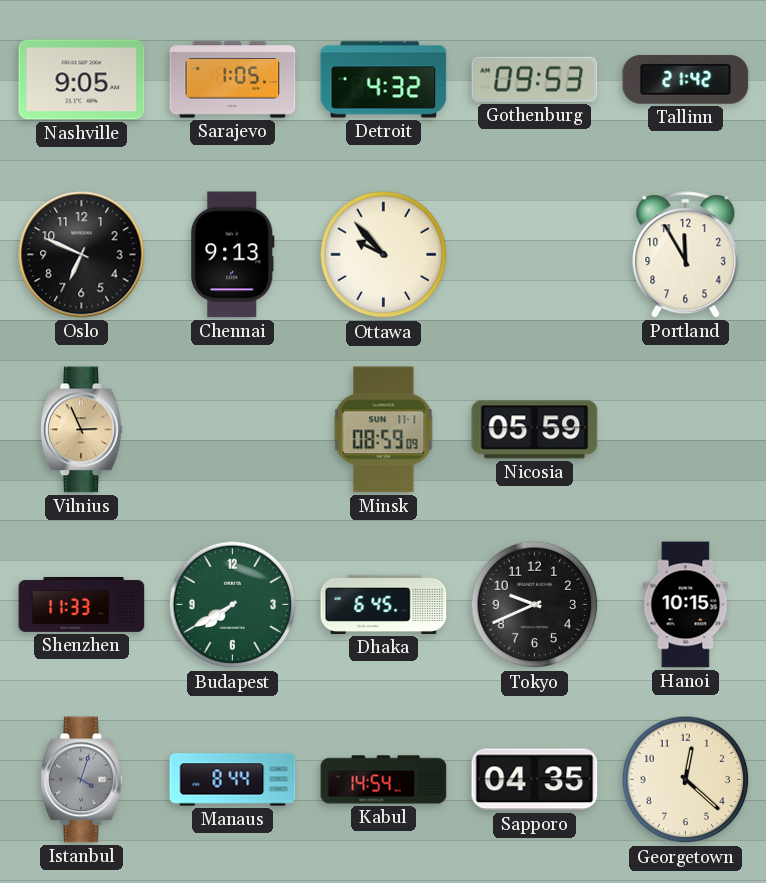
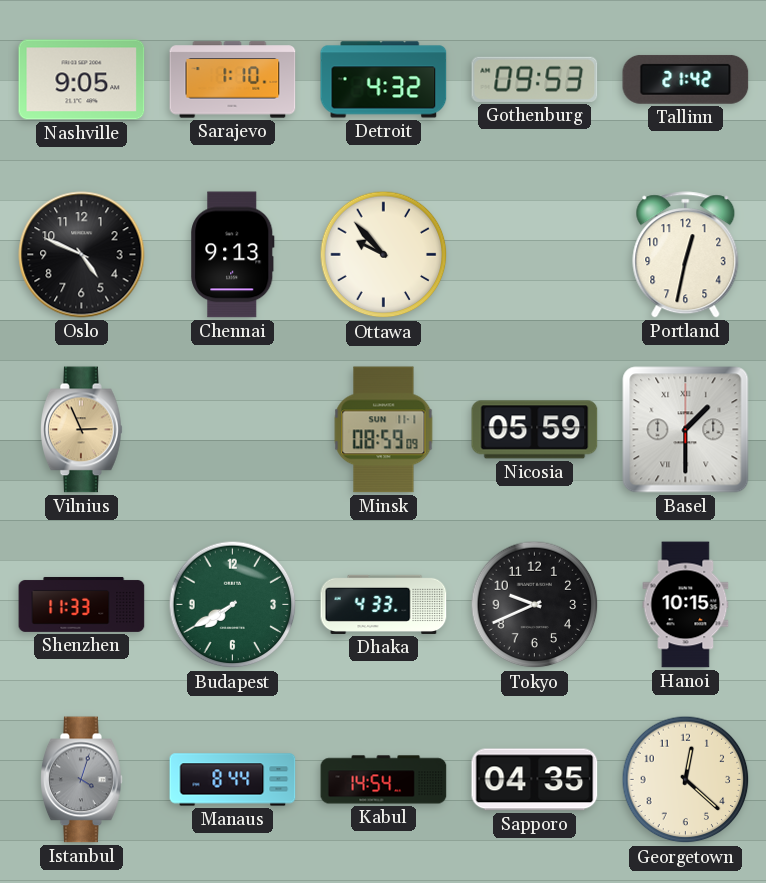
Sarajevo: 1:05 -> 1:10
Oslo: 6:49 -> 4:49
Portland: 11:55 -> 12:32
Basel: none -> 1:30
Dhaka: 6:45 -> 4:33
